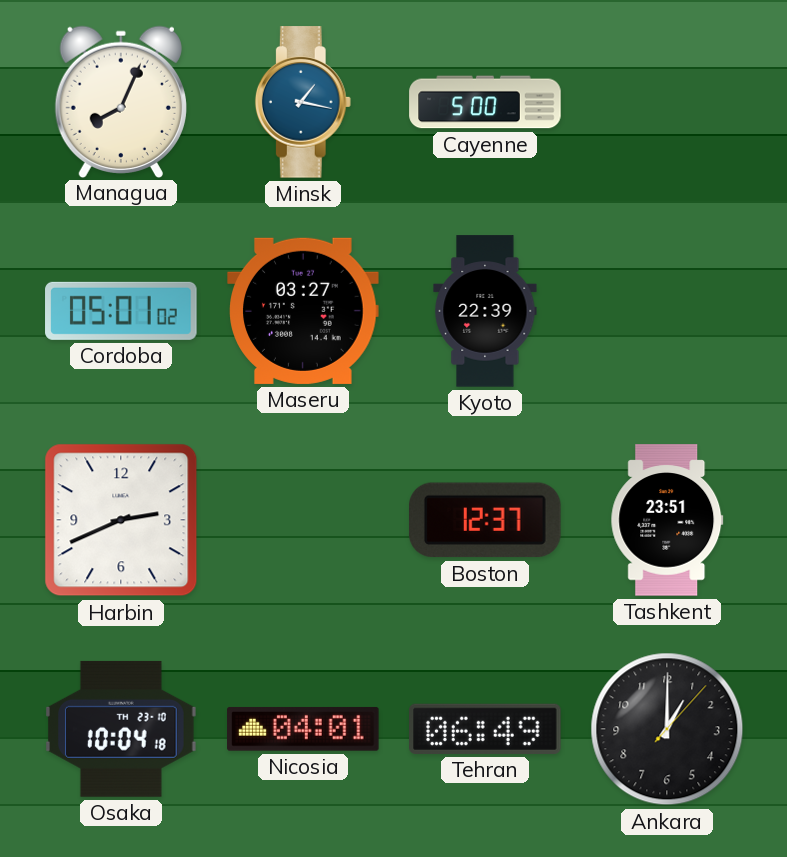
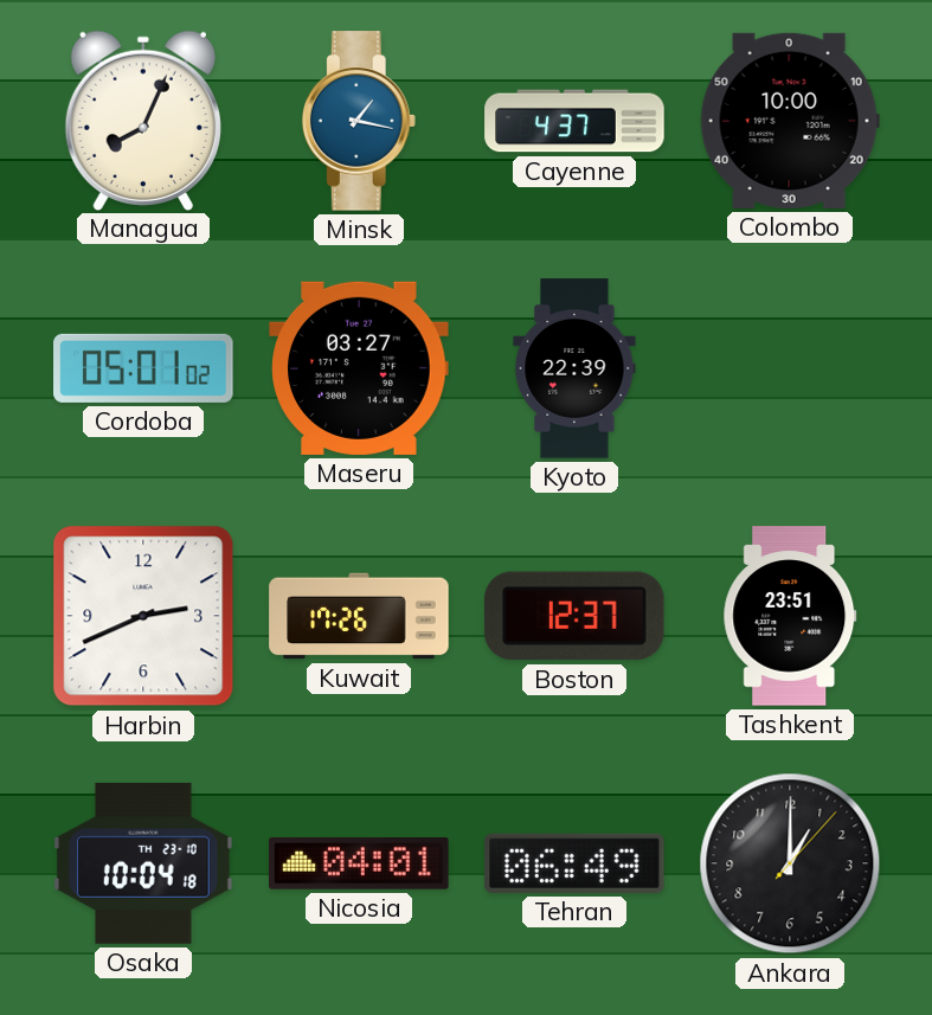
Cayenne: 5:00 -> 4:37
Colombo: none -> 10:00
Kuwait: none -> 17:26
